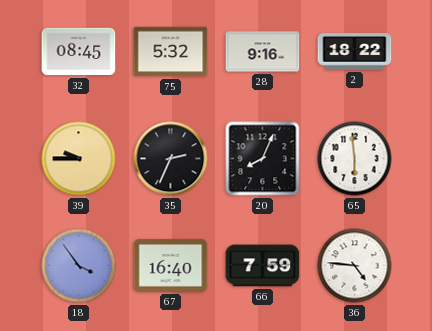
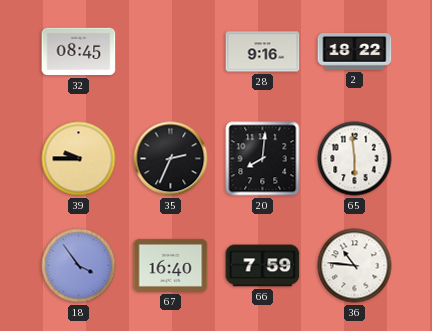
75: 5:32 -> none
20: 8:04 -> 8:01
36: 4:46 -> 10:46
